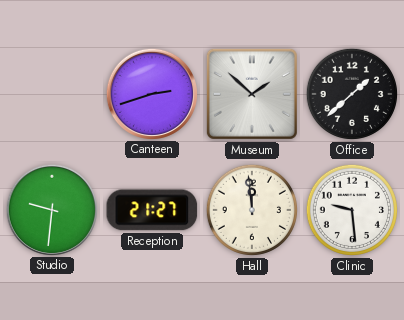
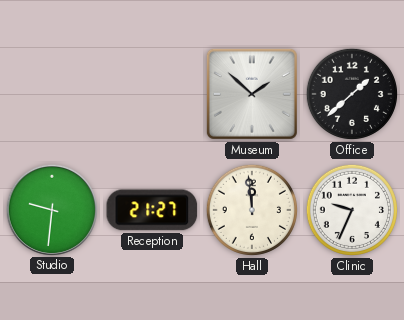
Canteen: 2:42 -> none
Clinic: 9:29 -> 9:34
